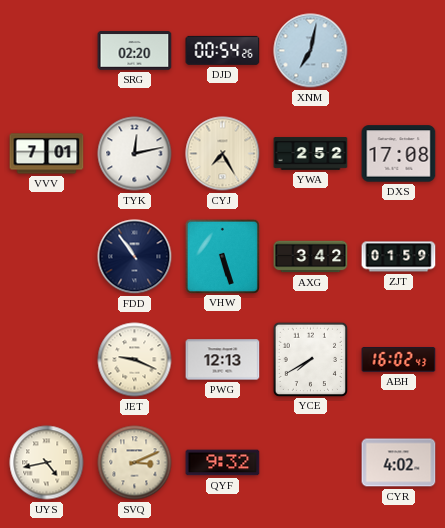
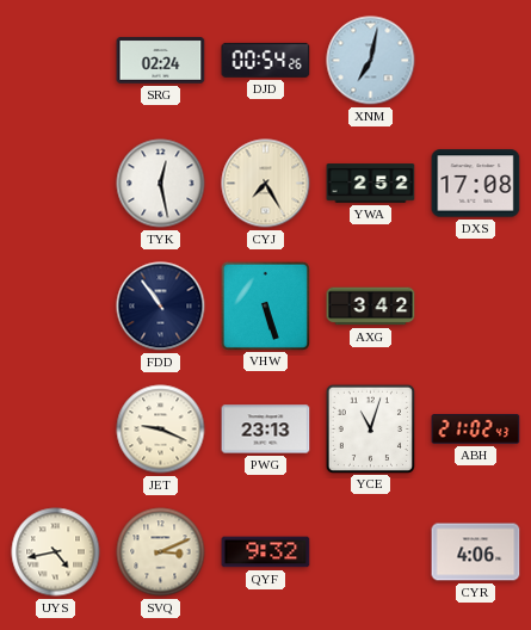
SRG: 02:20 -> 02:24
VVV: 7:01 -> none
TYK: 12:13 -> 12:28
ZJT: 01:59 -> none
PWG: 12:13 -> 23:13
YCE: 7:40 -> 11:03
ABH: 16:02 -> 21:02
CYR: 4:02 -> 4:06
